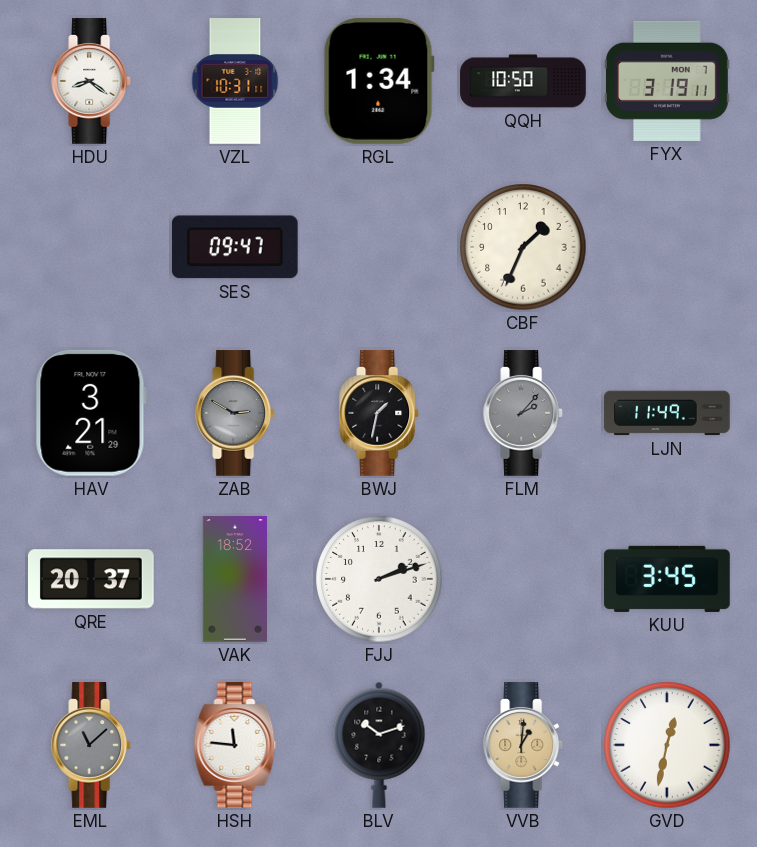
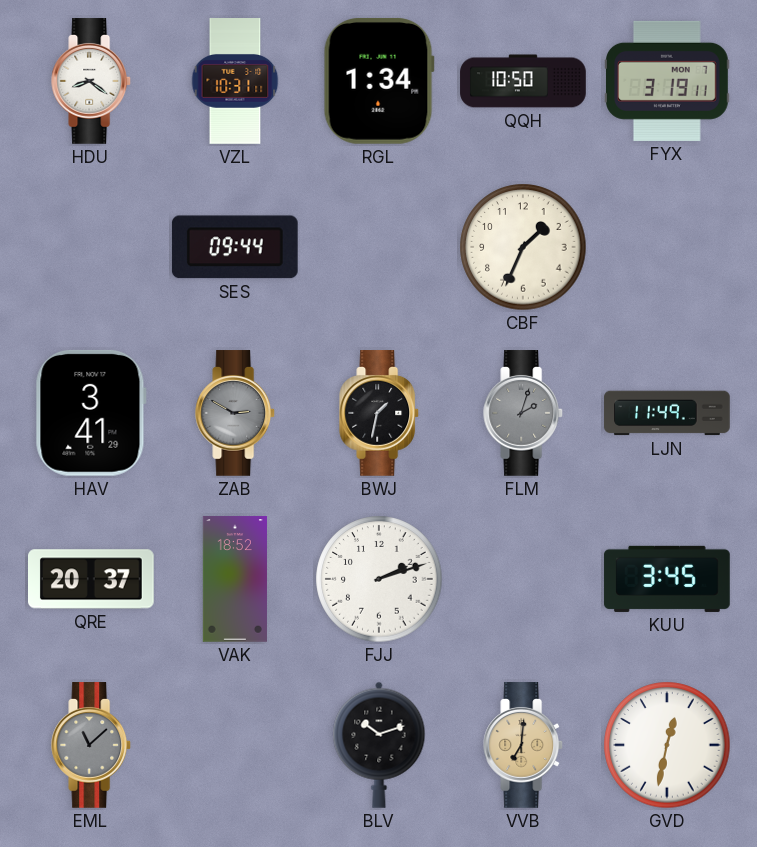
SES: 09:47 -> 09:44
HAV: 3:21 -> 3:41
FLM: 2:07 -> 2:03
HSH: 11:46 -> none
VVB: 1:01 -> 7:01
